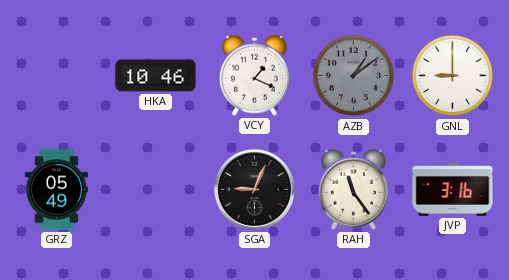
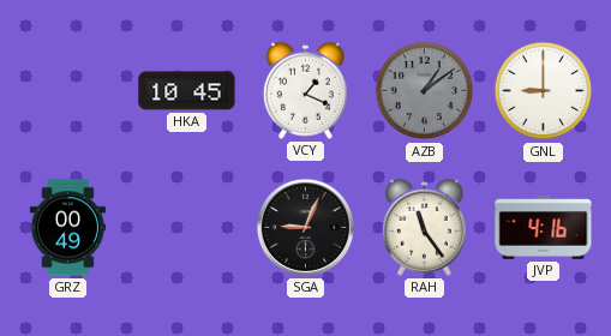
HKA: 10:46 -> 10:45
GRZ: 05:49 -> 00:49
JVP: 3:16 -> 4:16
